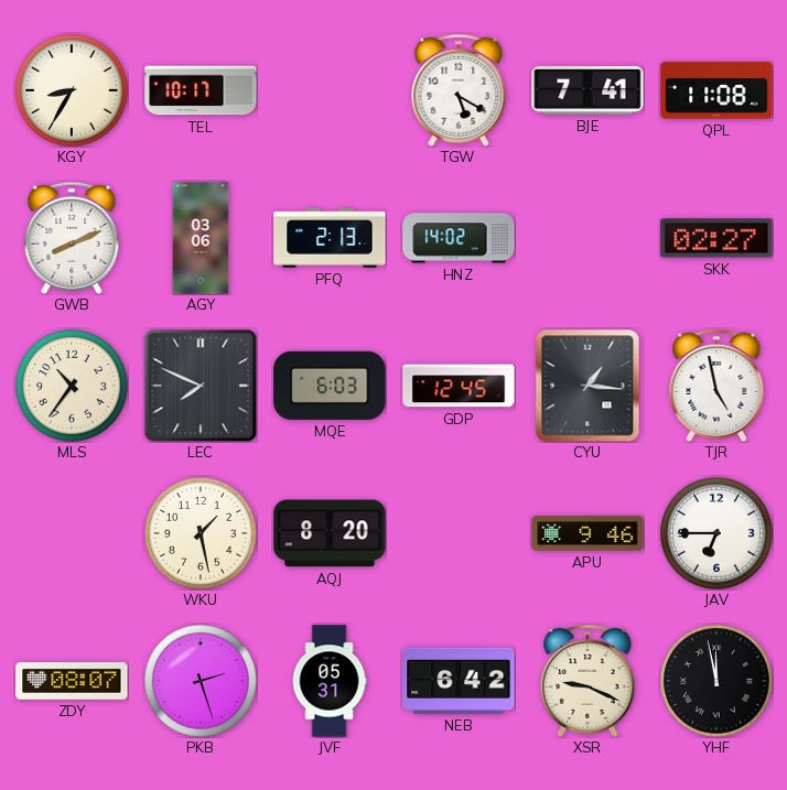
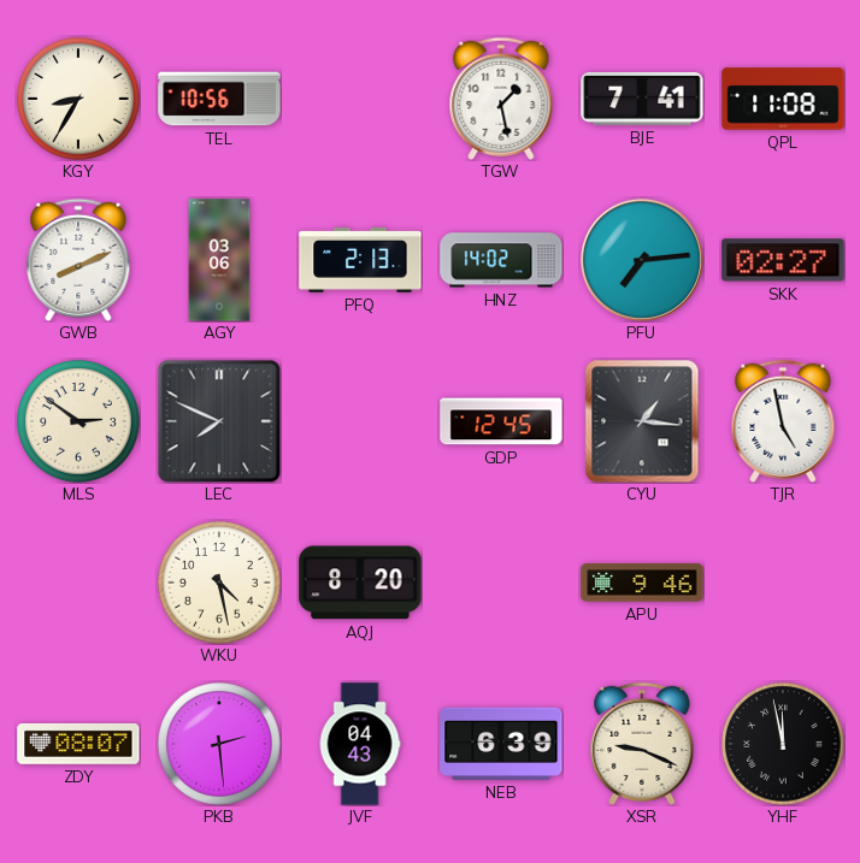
TEL: 10:17 -> 10:56
TGW: 5:20 -> 1:28
PFU: none -> 7:14
MLS: 10:36 -> 2:51
MQE: 6:03 -> none
WKU: 1:28 -> 4:28
JAV: 6:45 -> none
PKB: 2:27 -> 2:29
JVF: 05:31 -> 04:43
NEB: 6:42 -> 6:39
